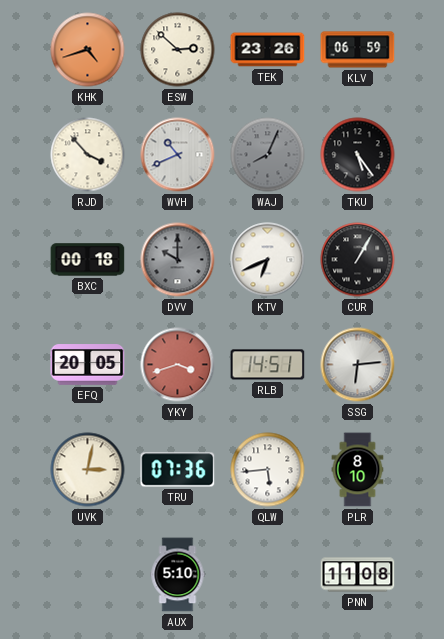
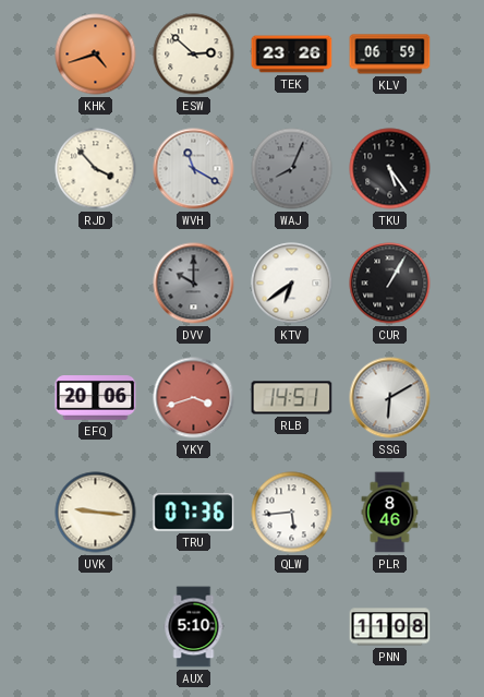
WVH: 10:41 -> 11:20
BXC: 00:18 -> none
KTV: 6:41 -> 6:39
EFQ: 20:05 -> 20:06
SSG: 6:14 -> 6:10
UVK: 3:02 -> 9:16
PLR: 8:10 -> 8:46
